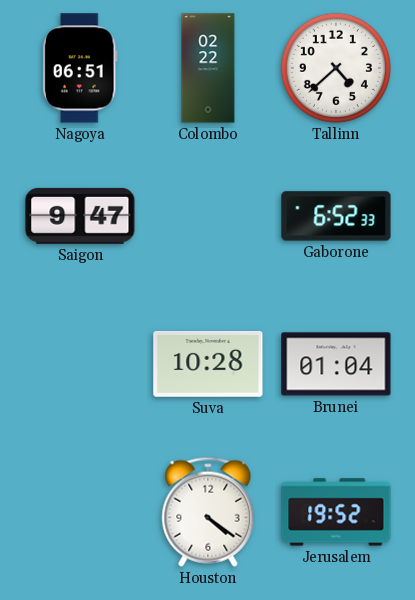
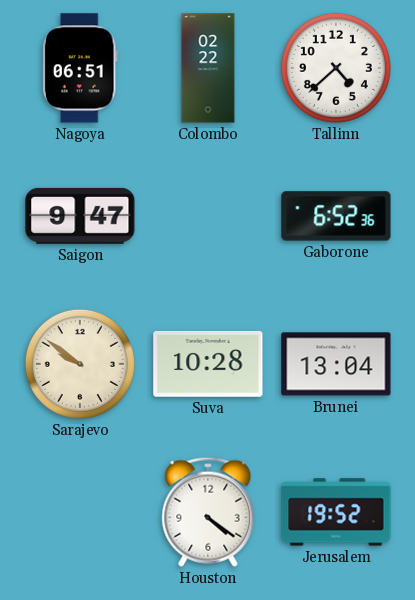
Gaborone: 6:52:33 -> 6:52:36
Sarajevo: none -> 9:51
Brunei: 01:04 -> 13:04
